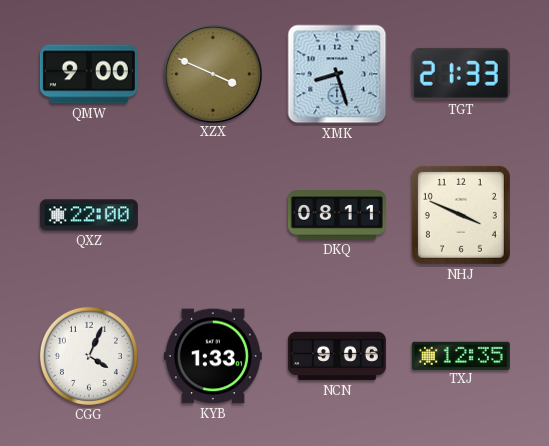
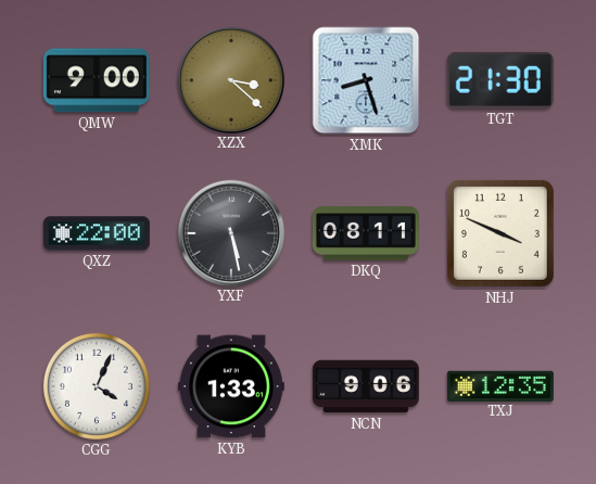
XZX: 3:49 -> 3:22
TGT: 21:33 -> 21:30
YXF: none -> 5:28
